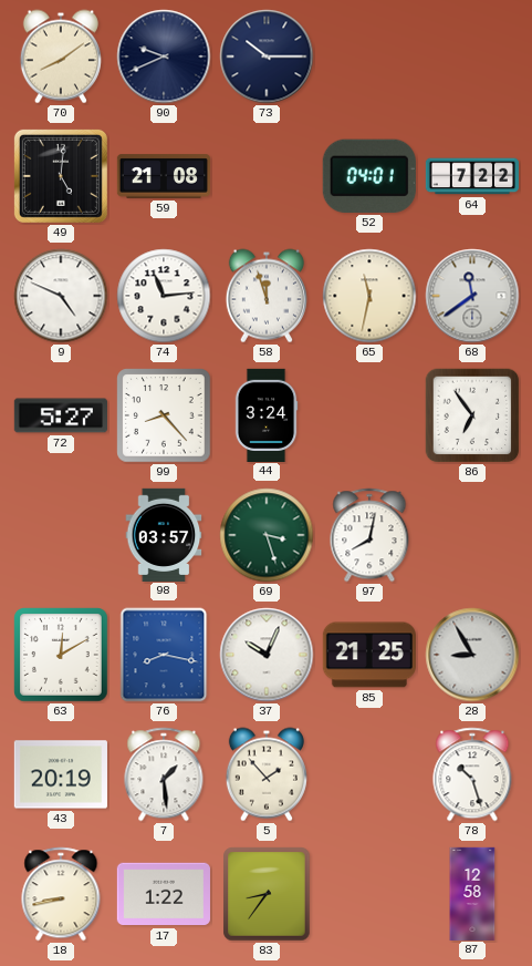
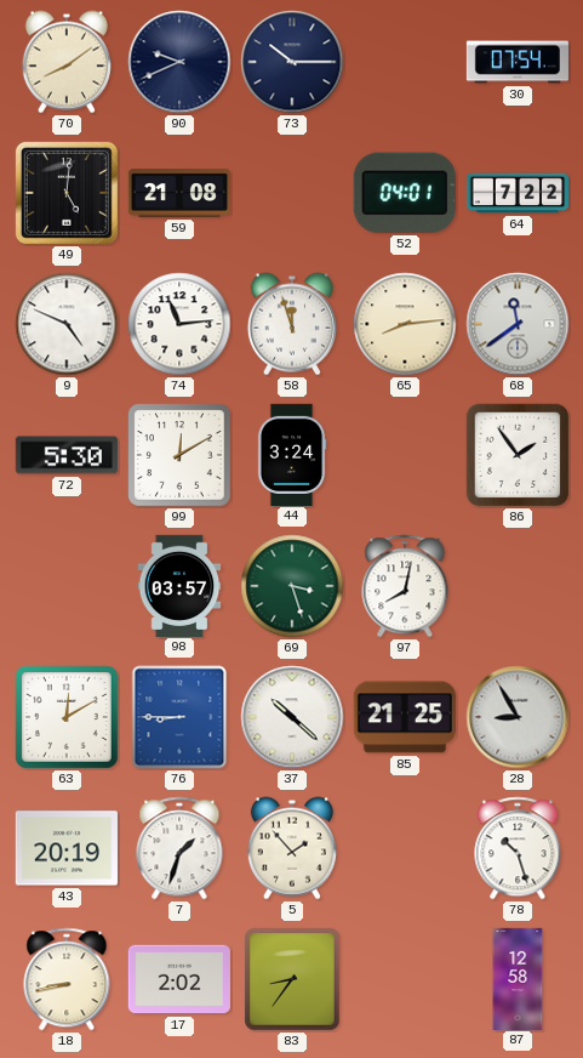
30: none -> 07:54
65: 11:32 -> 8:14
72: 5:27 -> 5:30
99: 8:23 -> 12:10
86: 6:54 -> 1:54
76: 8:17 -> 8:45
37: 10:04 -> 10:22
7: 1:29 -> 1:33
17: 1:22 -> 2:02
